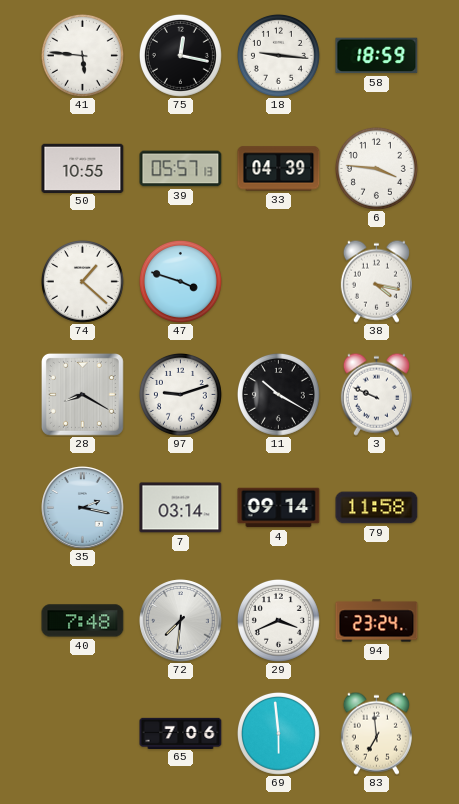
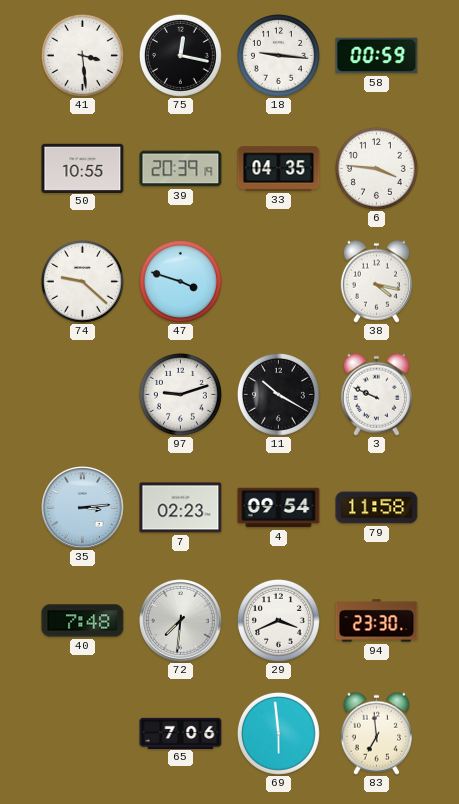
41: 5:46 -> 3:29
58: 18:59 -> 00:59
39: 05:57 -> 20:39
33: 04:39 -> 04:35
74: 1:22 -> 9:22
28: 8:20 -> none
35: 2:17 -> 3:14
7: 03:14 -> 02:23
4: 09:14 -> 09:54
94: 23:24 -> 23:30
